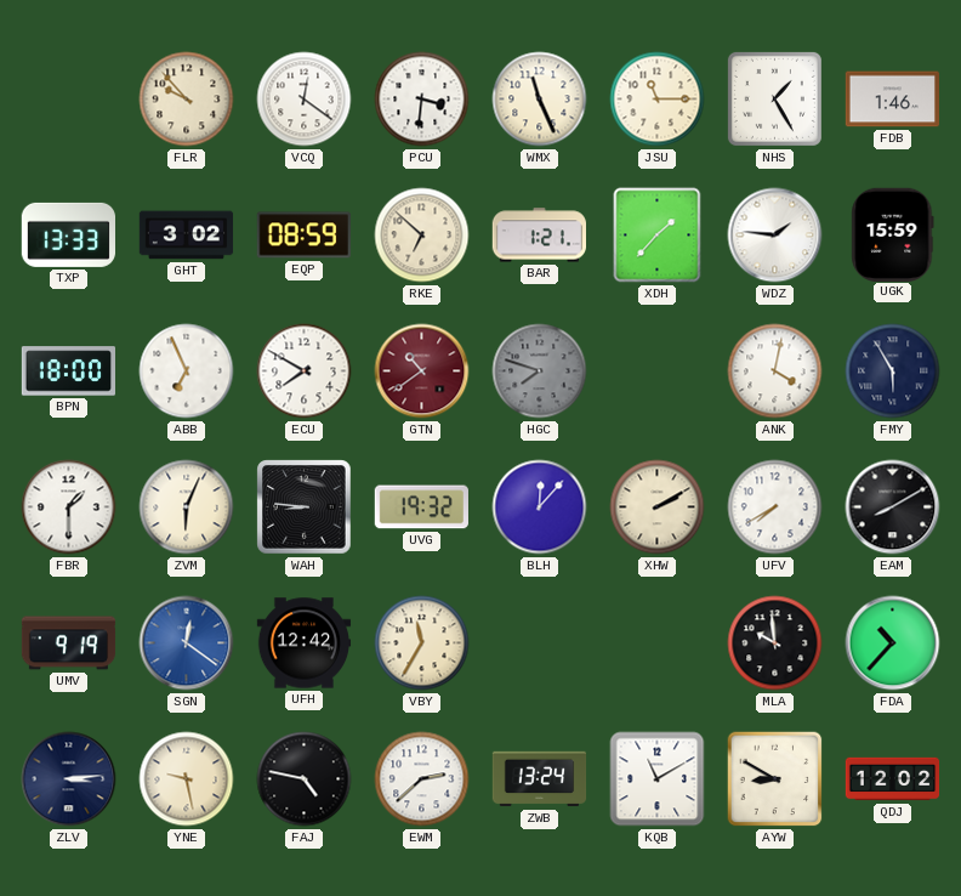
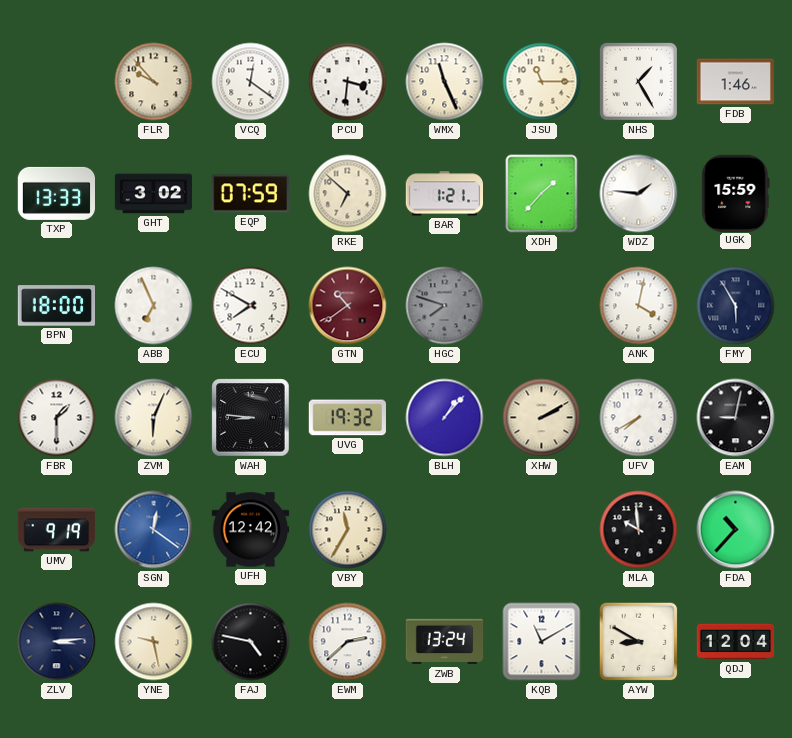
EQP: 08:59 -> 07:59
BLH: 12:07 -> 1:07
EAM: 8:10 -> 9:02
QDJ: 12:02 -> 12:04
